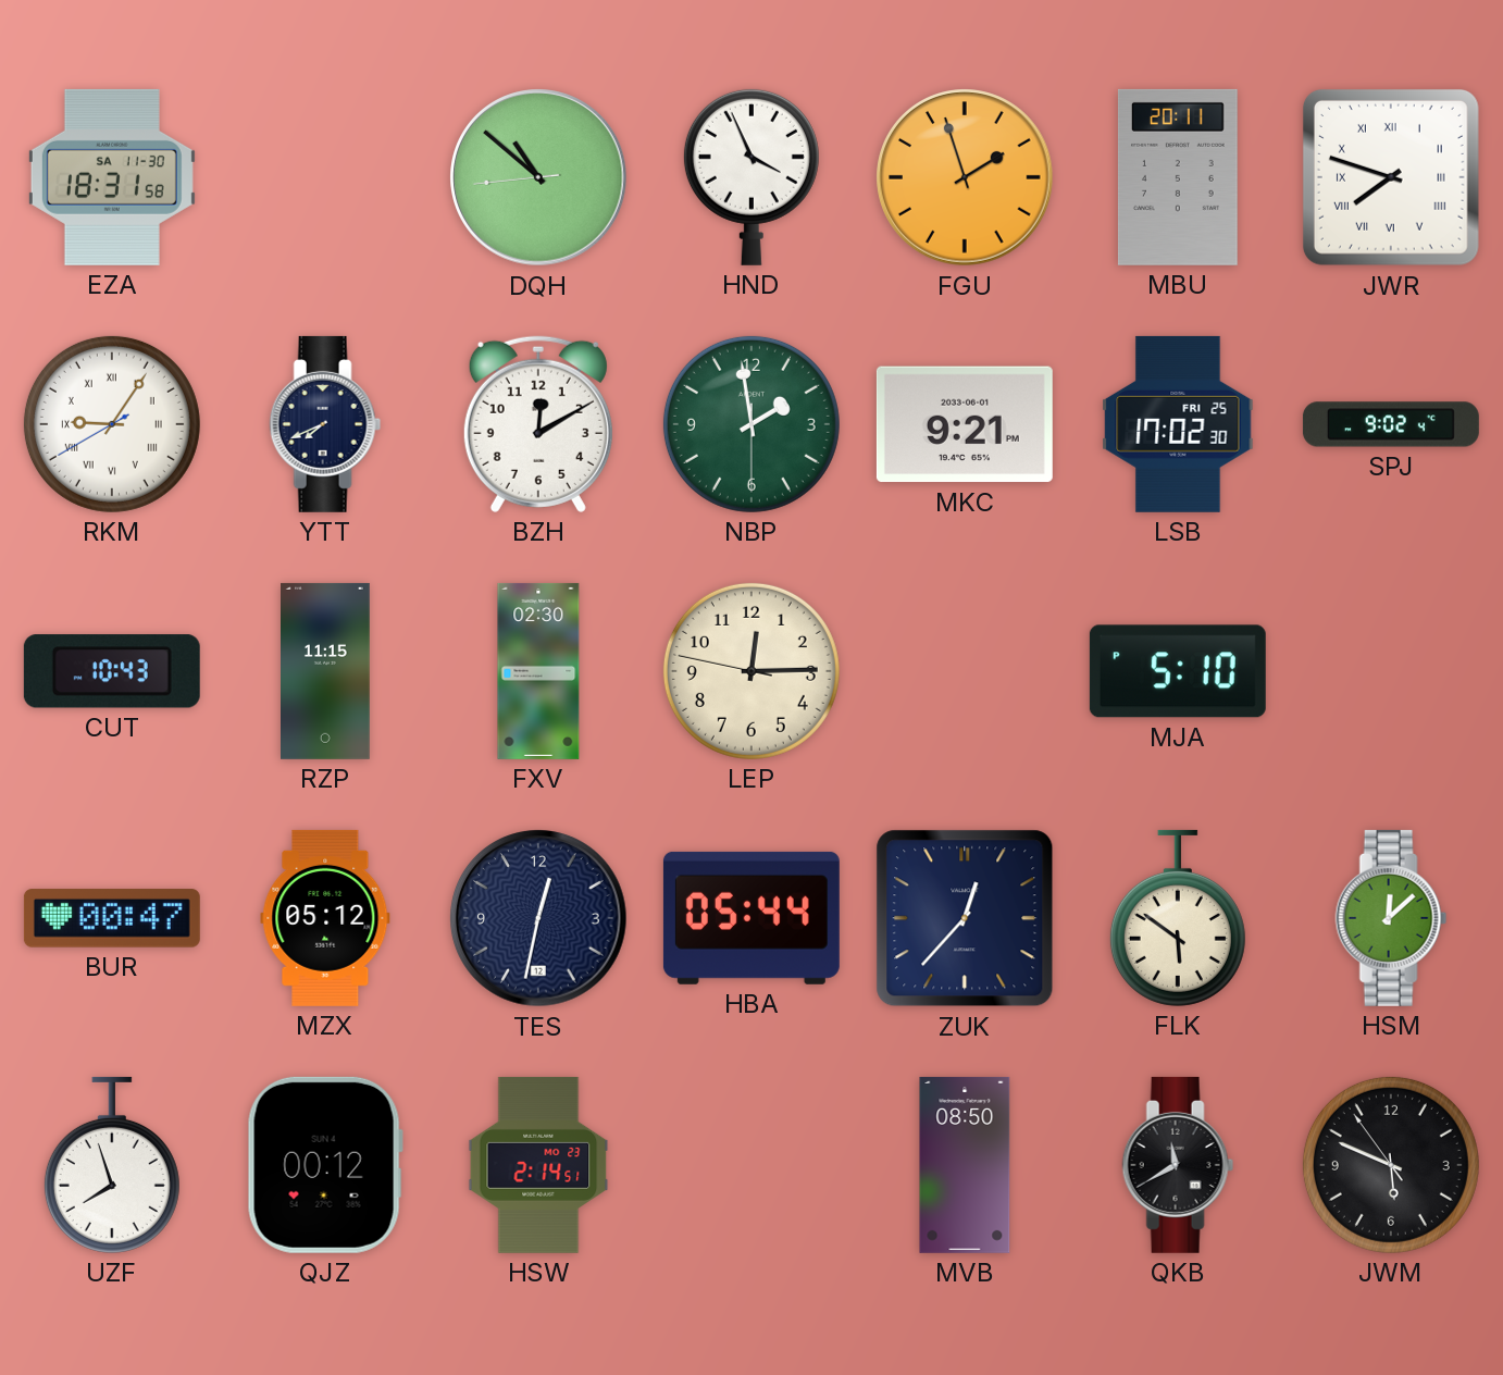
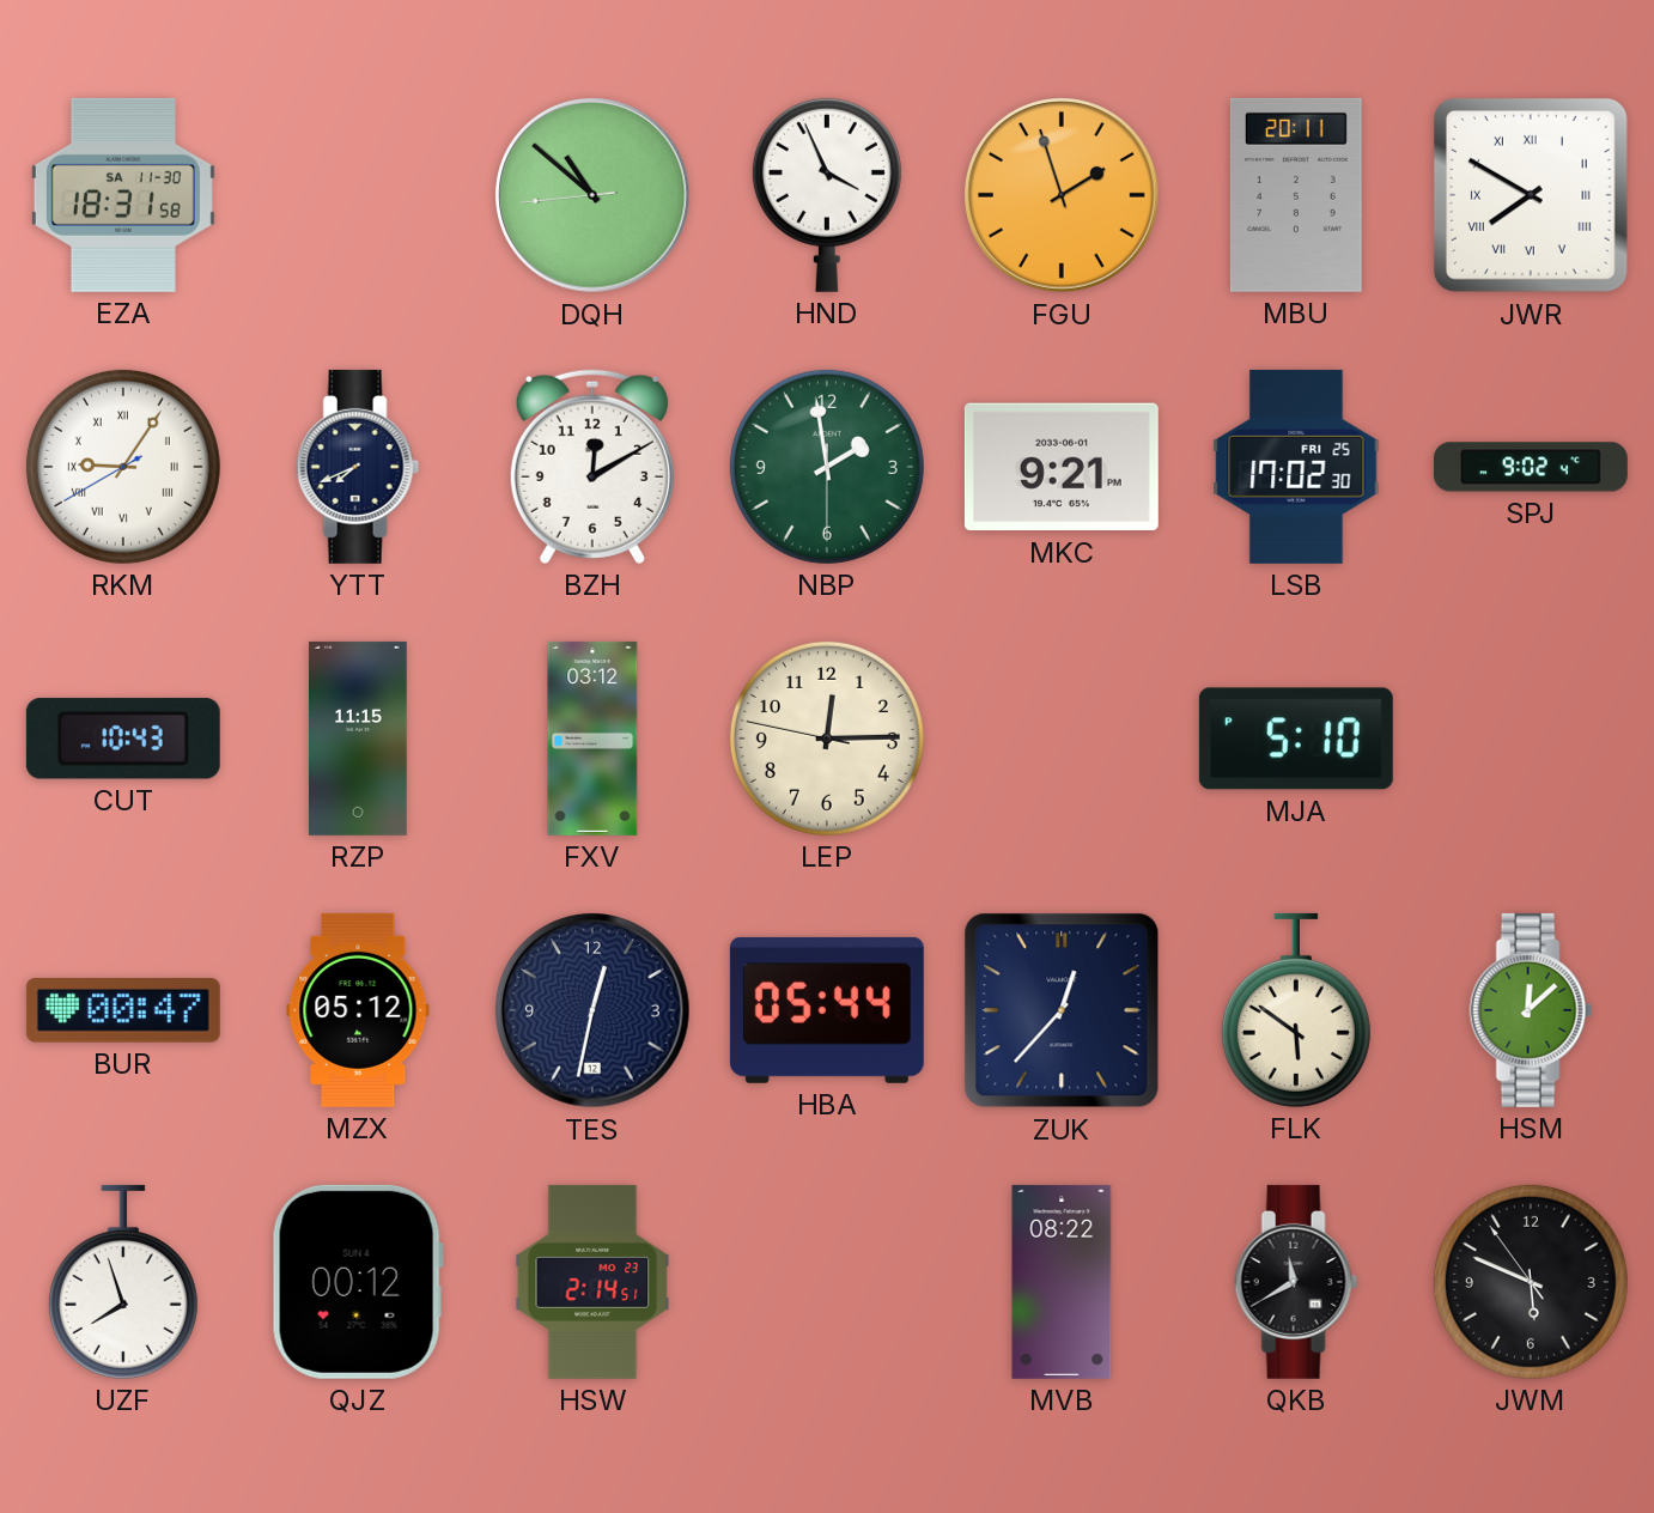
JWR: 7:48 -> 7:50
FXV: 02:30 -> 03:12
MVB: 08:50 -> 08:22
